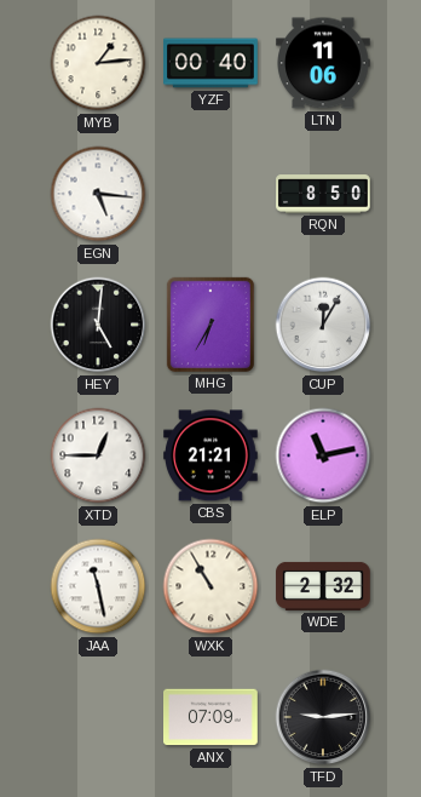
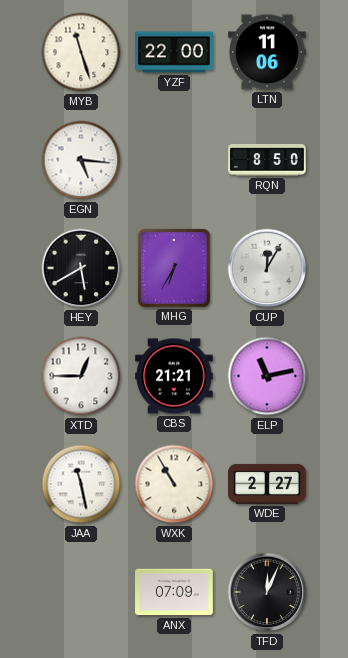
MYB: 1:14 -> 11:27
YZF: 00:40 -> 22:00
HEY: 5:01 -> 5:40
WDE: 2:32 -> 2:27
TFD: 9:14 -> 12:04
